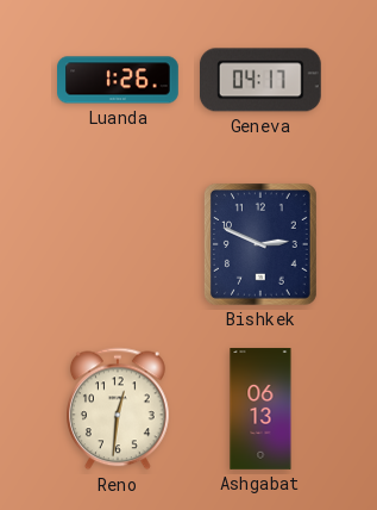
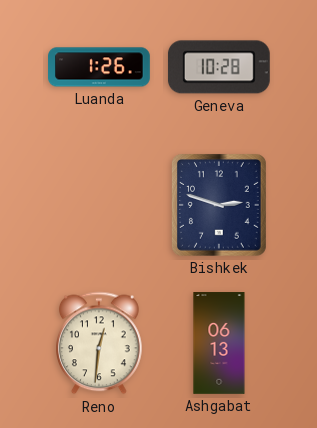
Geneva: 04:17 -> 10:28
Bishkek: 2:49 -> 2:48
